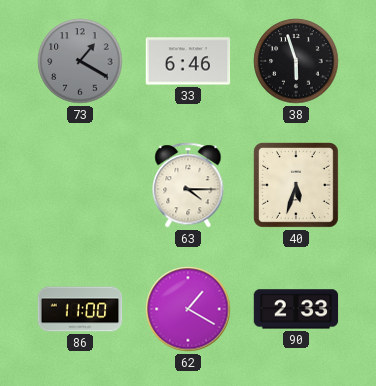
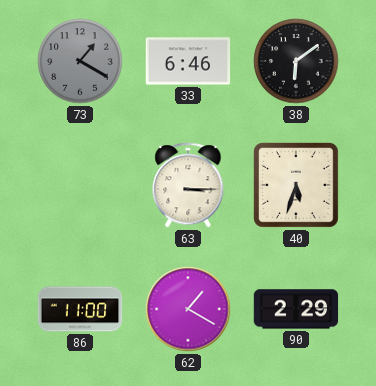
38: 5:57 -> 6:09
63: 4:15 -> 3:15
90: 2:33 -> 2:29
